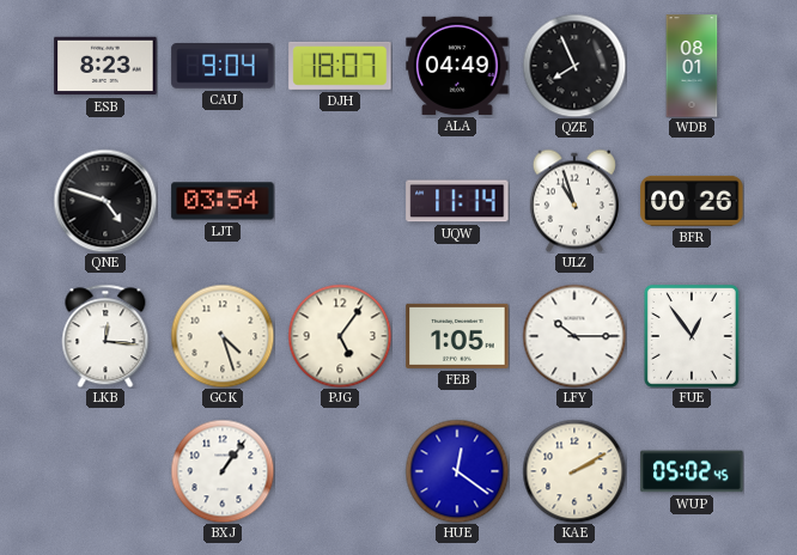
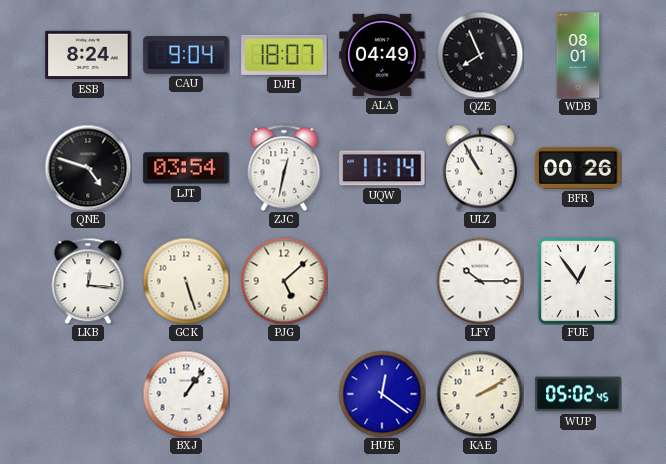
ESB: 8:23 -> 8:24
ZJC: none -> 12:32
ULZ: 10:57 -> 10:55
GCK: 4:27 -> 5:27
PJG: 5:06 -> 5:08
FEB: 1:05 -> none
